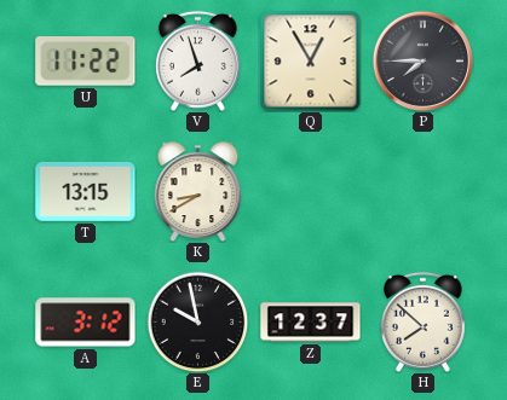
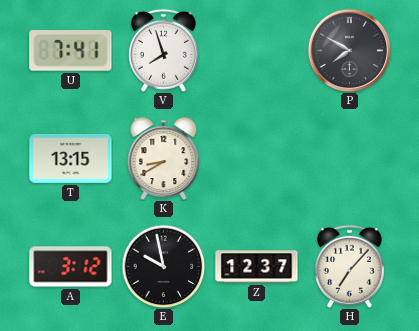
U: 11:22 -> 7:41
Q: 12:55 -> none
P: 7:45 -> 7:50
H: 7:52 -> 7:07
